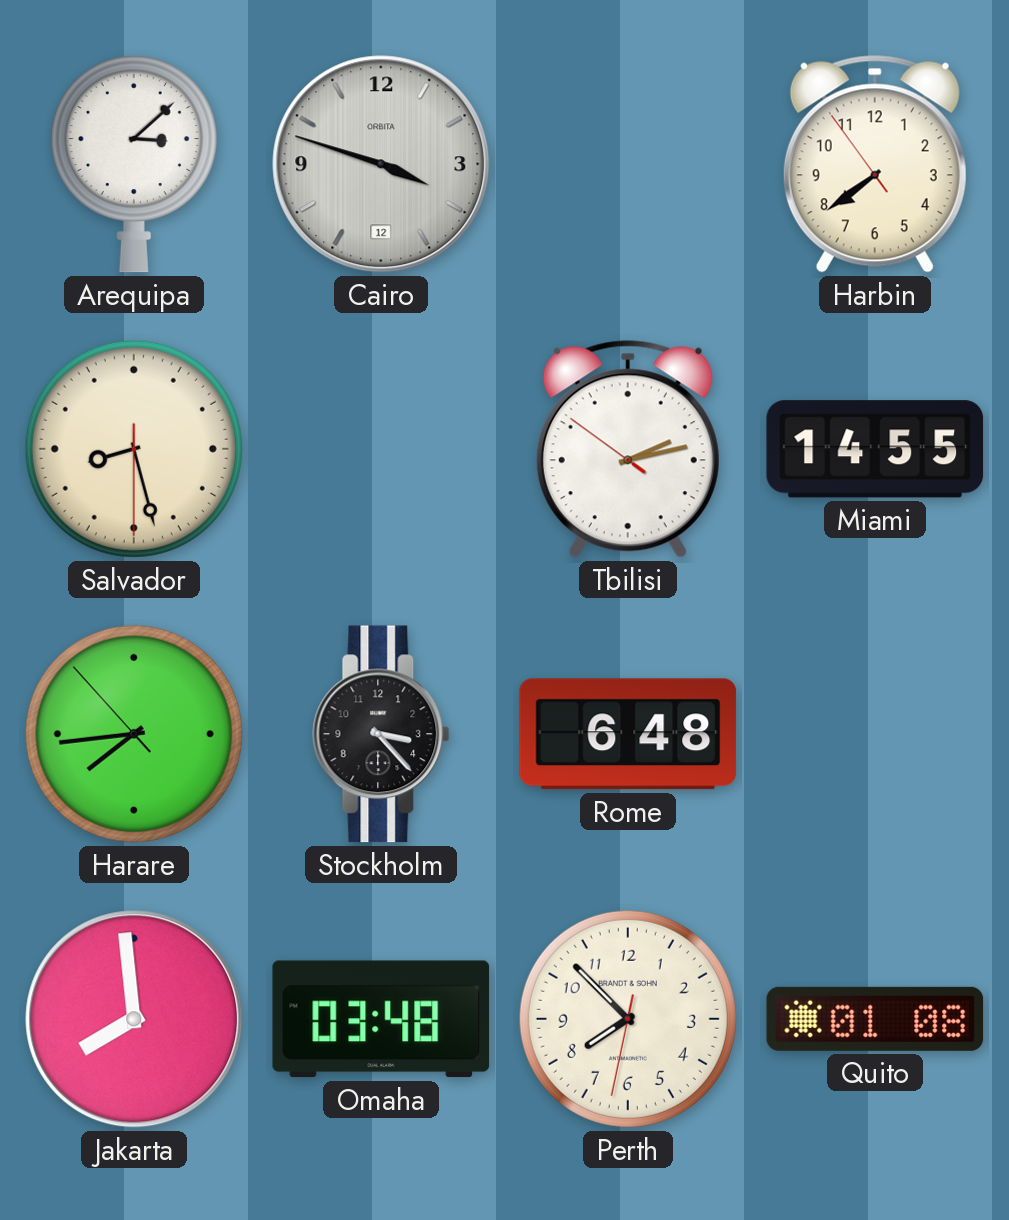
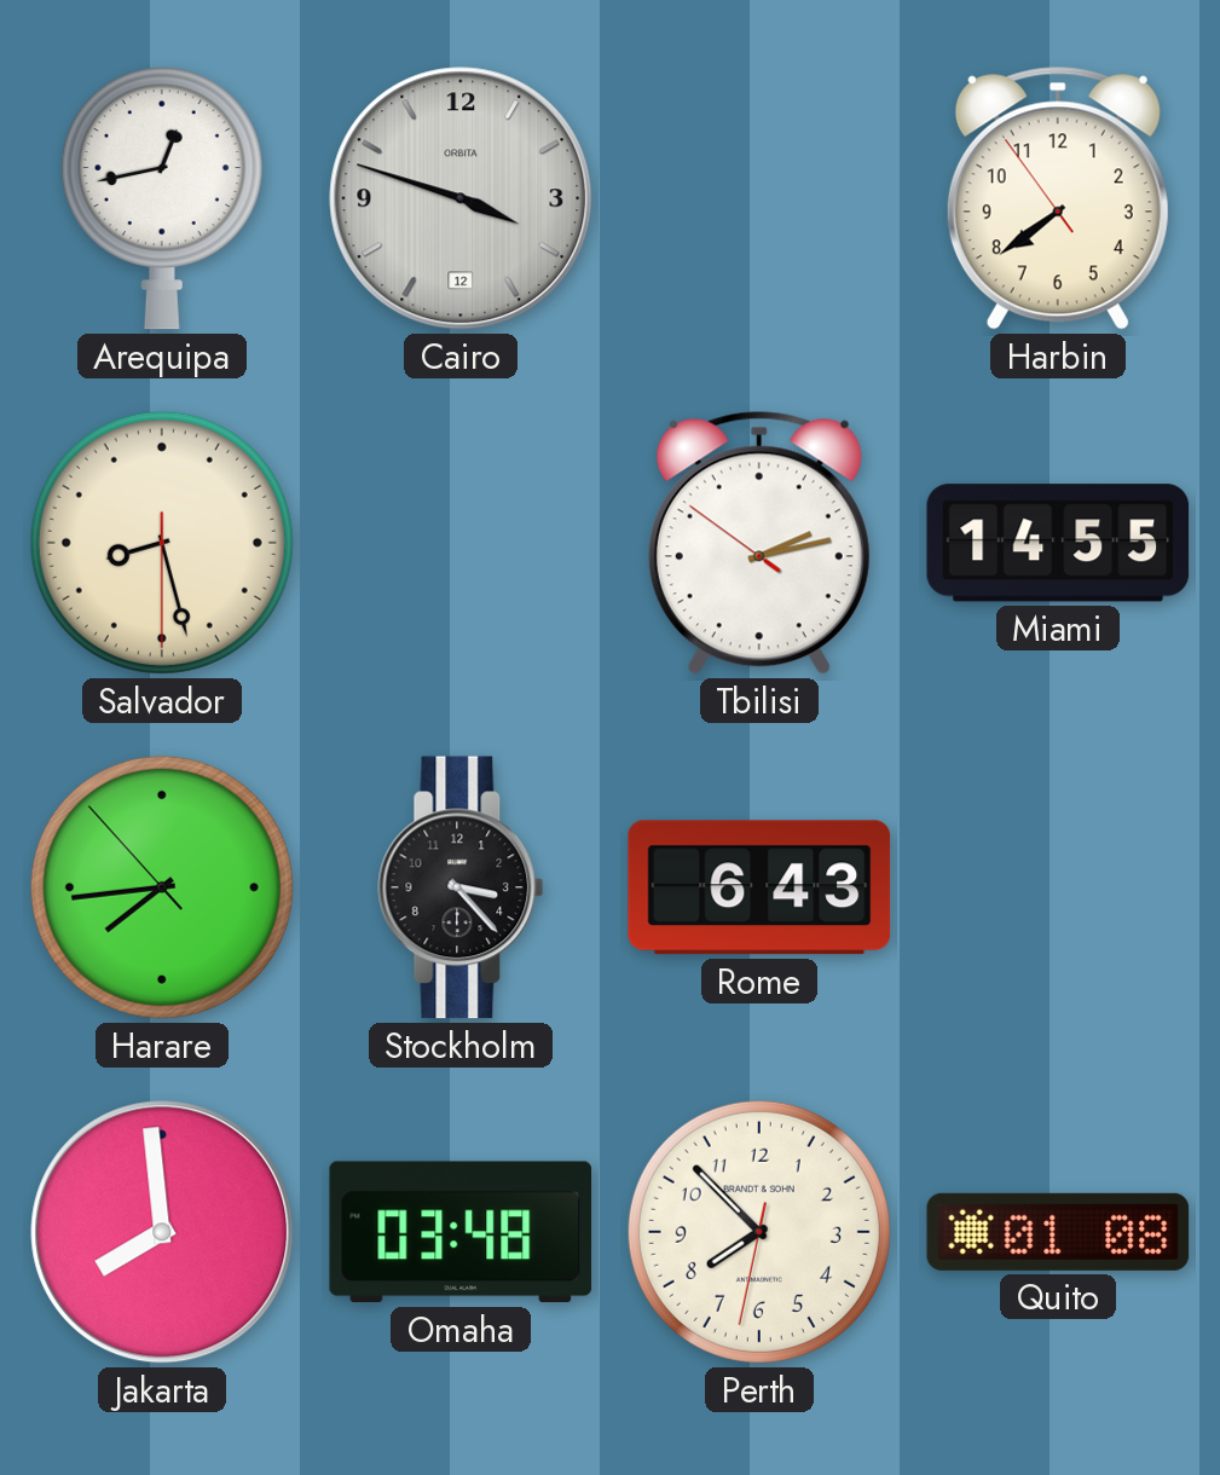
Arequipa: 3:08 -> 12:43
Rome: 6:48 -> 6:43
